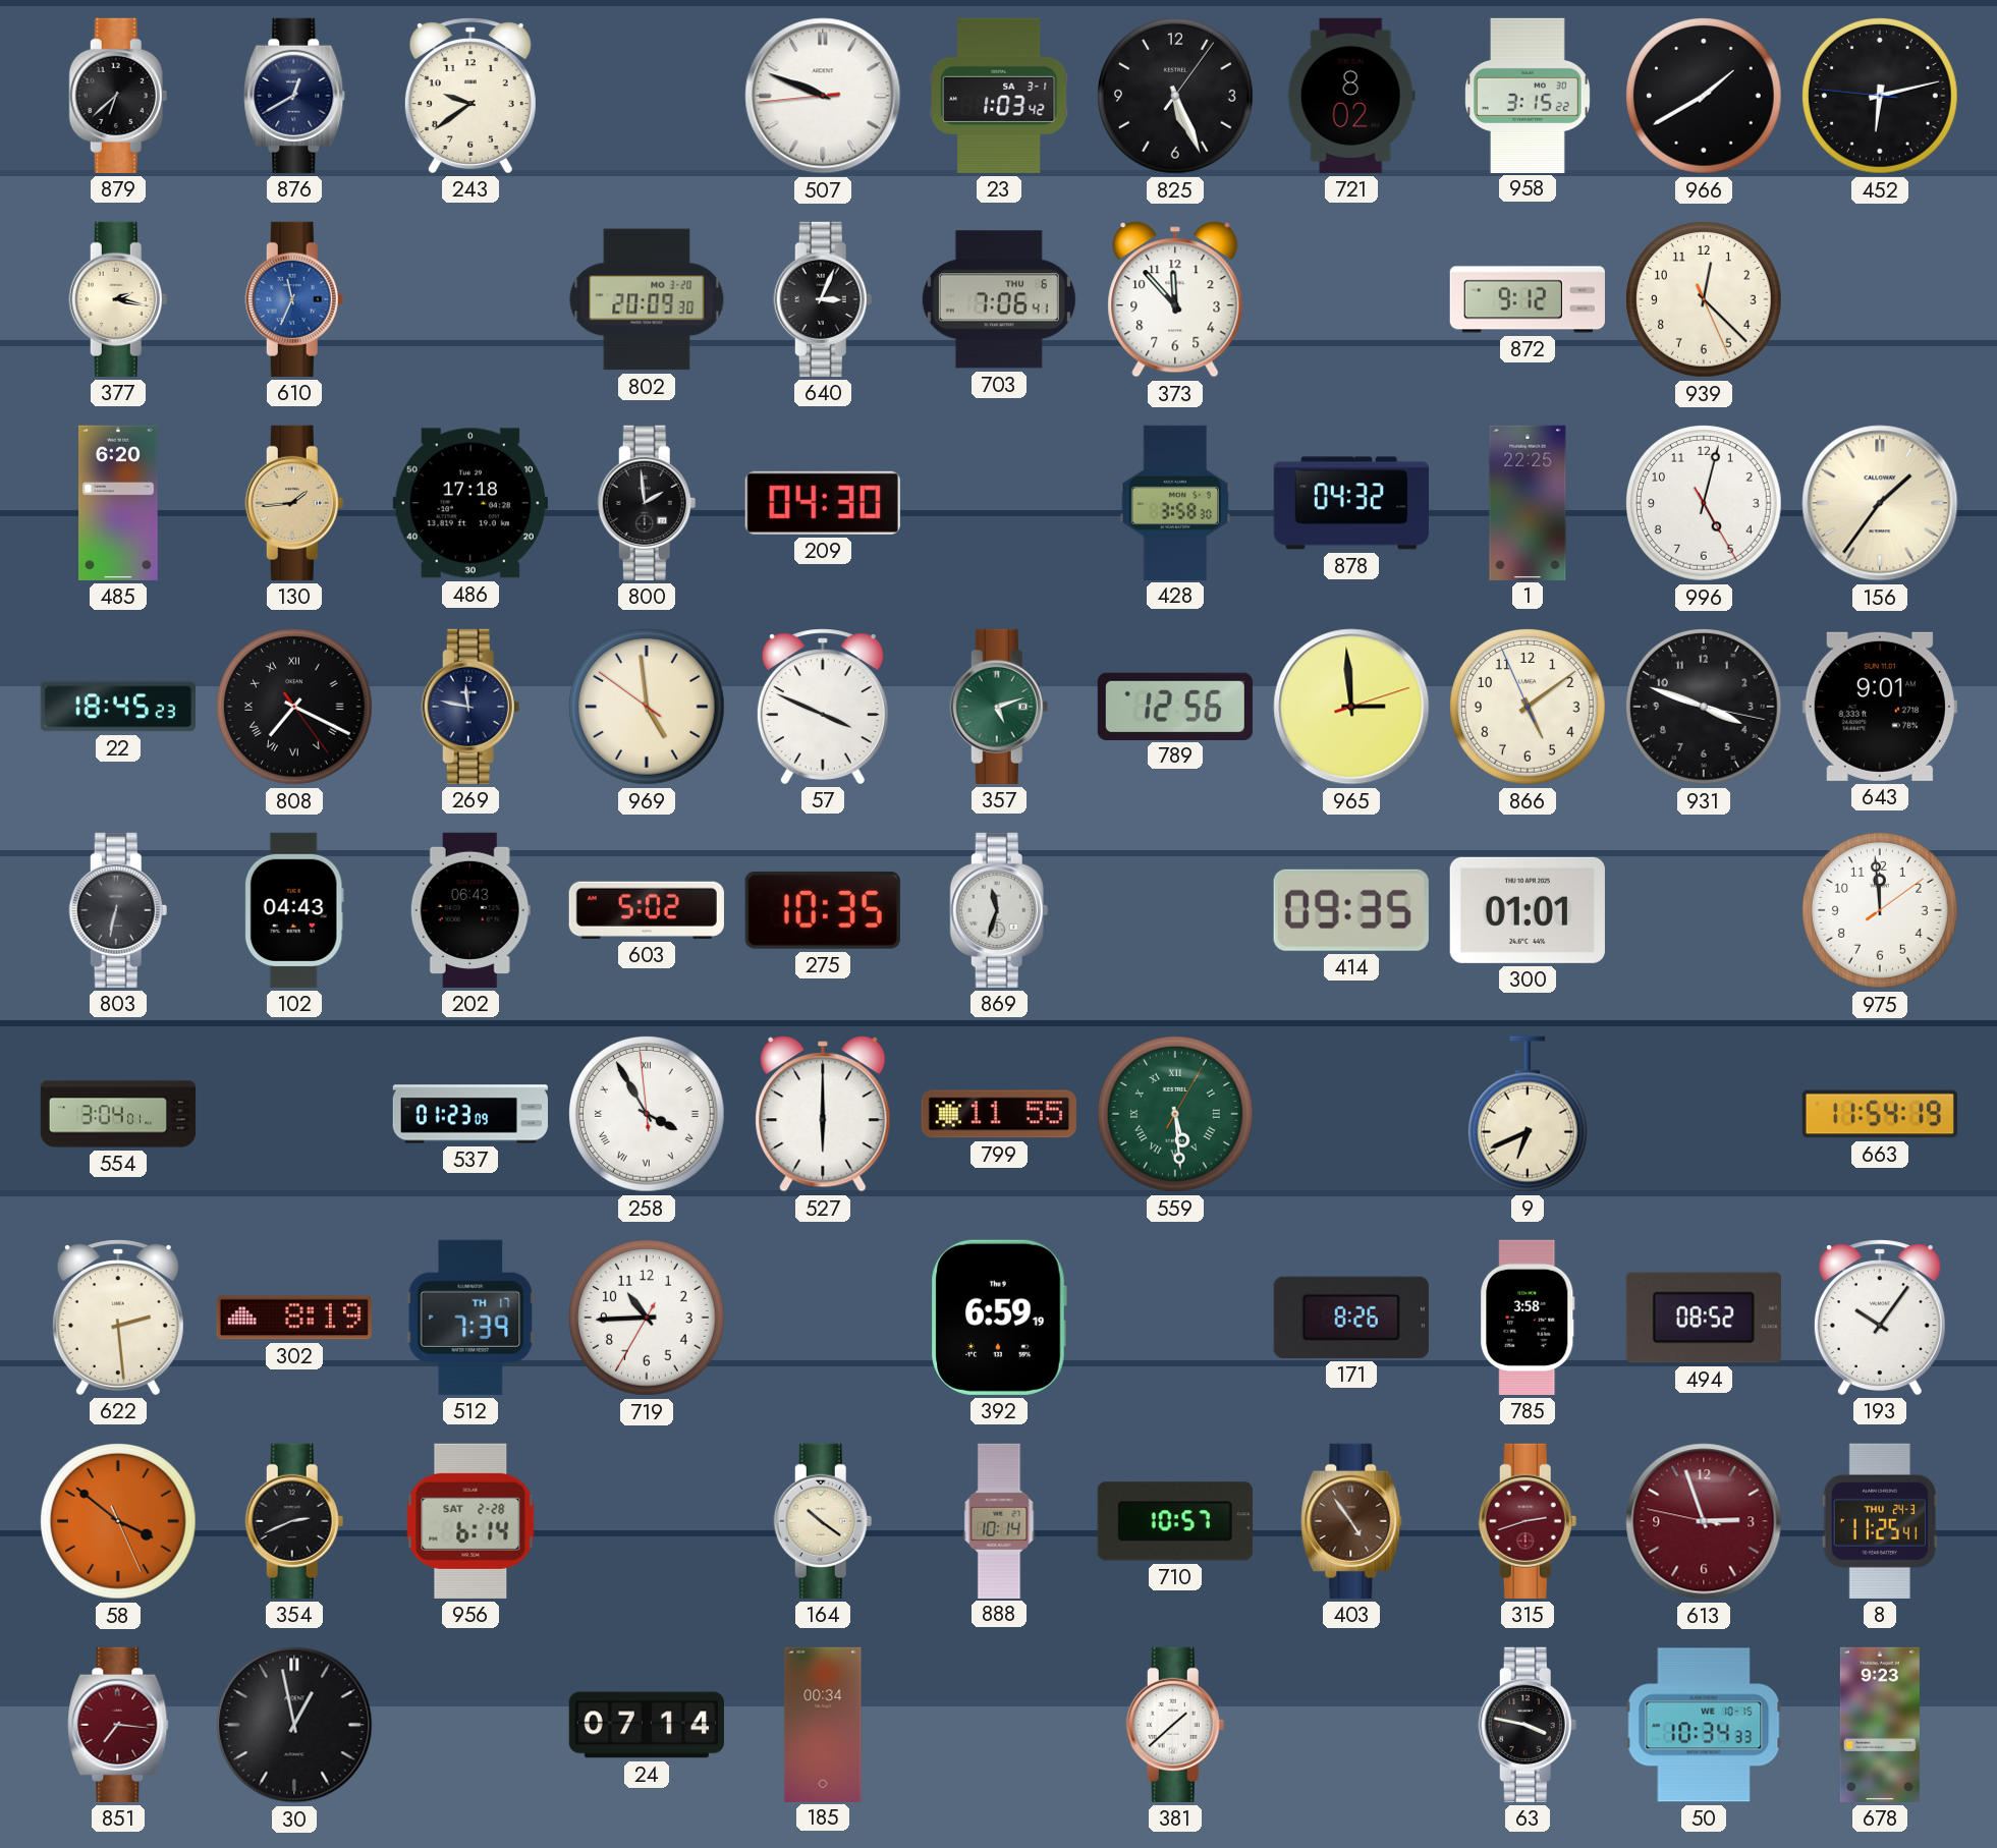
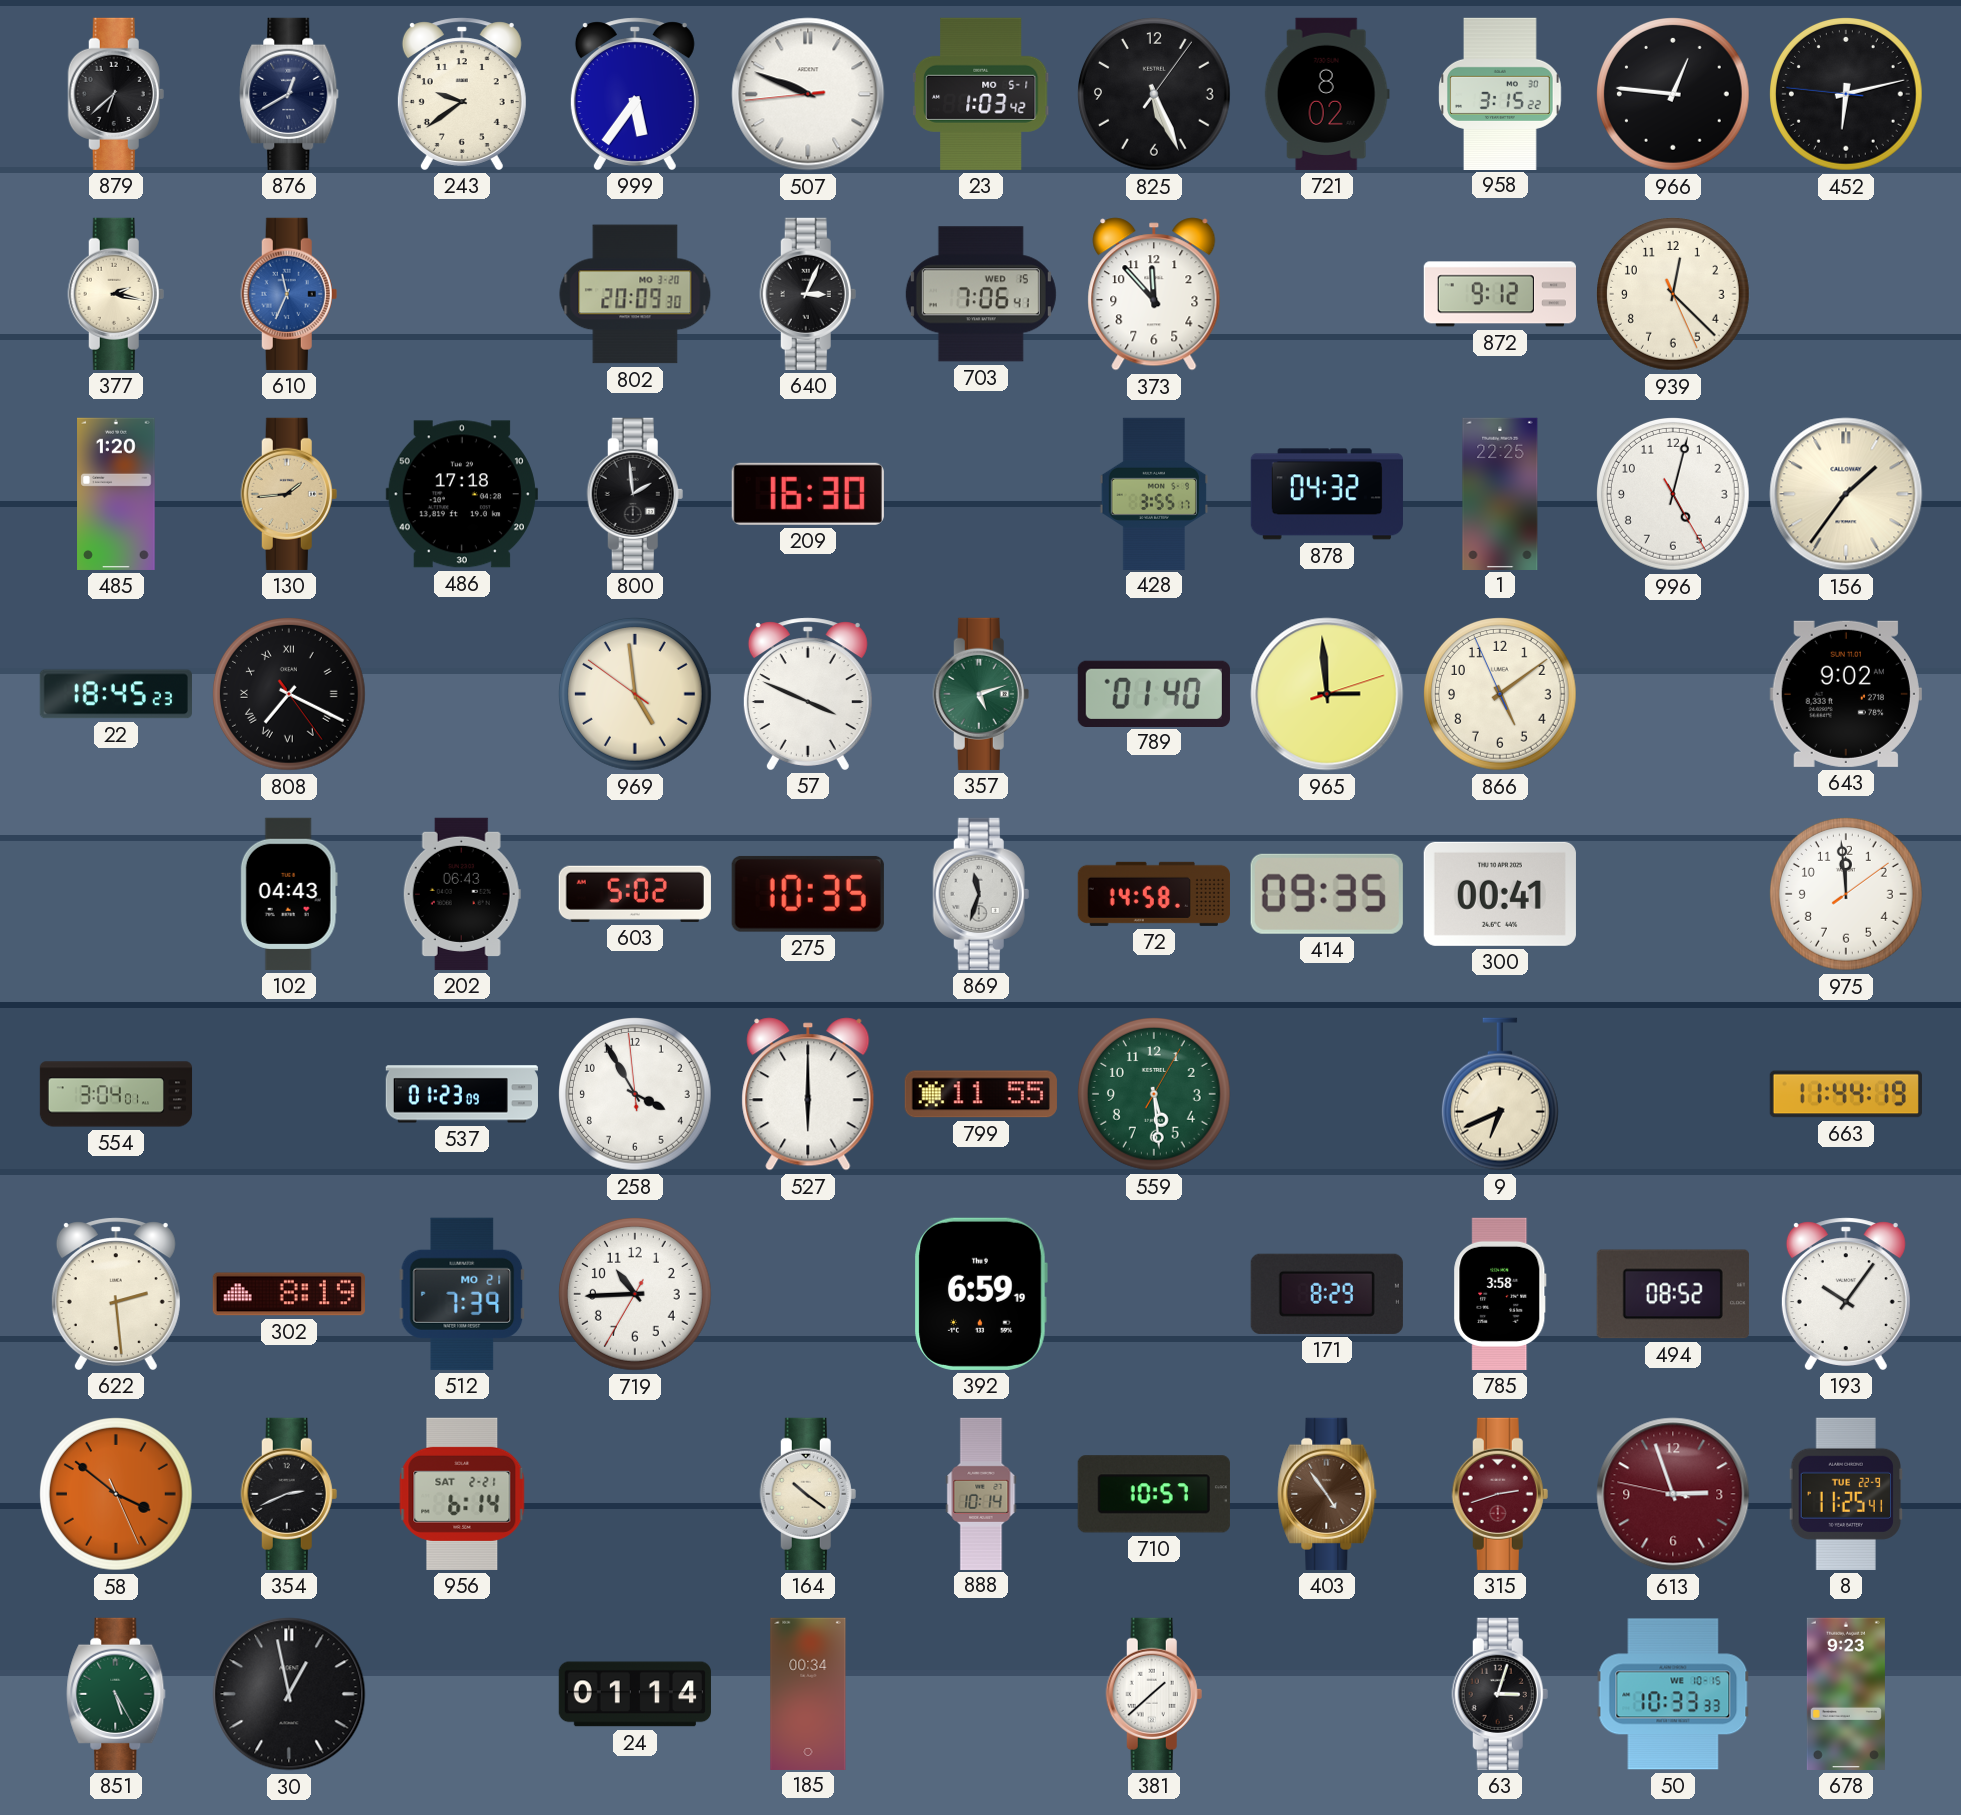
999: none -> 5:36
23 date: SA 3-1 -> MO 5-1
966: 1:40 -> 12:46
703 date: THU 6 -> WED 15
485: 6:20 -> 1:20
209: 04:30 -> 16:30
428: 3:58 -> 3:55
269: 11:47 -> none
789: 12:56 -> 01:40
931: 3:48 -> none
643: 9:01 -> 9:02
803: 6:32 -> none
72: none -> 14:58
300: 01:01 -> 00:41
258 numerals: Roman -> Arabic
559 numerals: Roman -> Arabic
663: 11:54 -> 11:44
512 date: TH 17 -> MO 21
171: 8:26 -> 8:29
956 date: SAT 2-28 -> SAT 2-21
8 date: THU 24-3 -> TUE 22-9
851: 7:16 -> 5:25
851 dial: burgundy -> green
24: 07:14 -> 01:14
63: 3:47 -> 3:03
50: 10:34 -> 10:33
